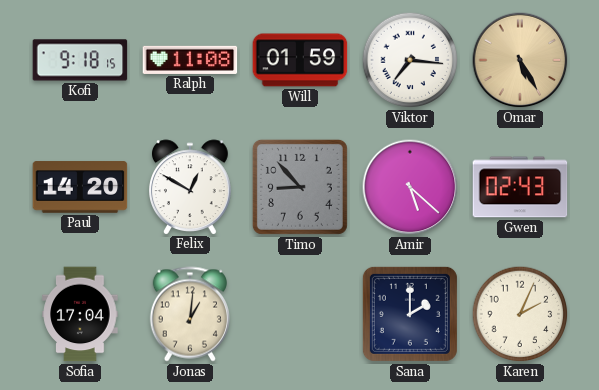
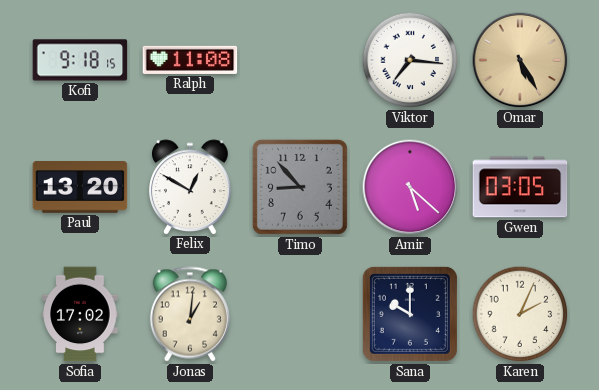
Will: 01:59 -> none
Paul: 14:20 -> 13:20
Gwen: 02:43 -> 03:05
Sofia: 17:04 -> 17:02
Sana: 2:00 -> 10:00
